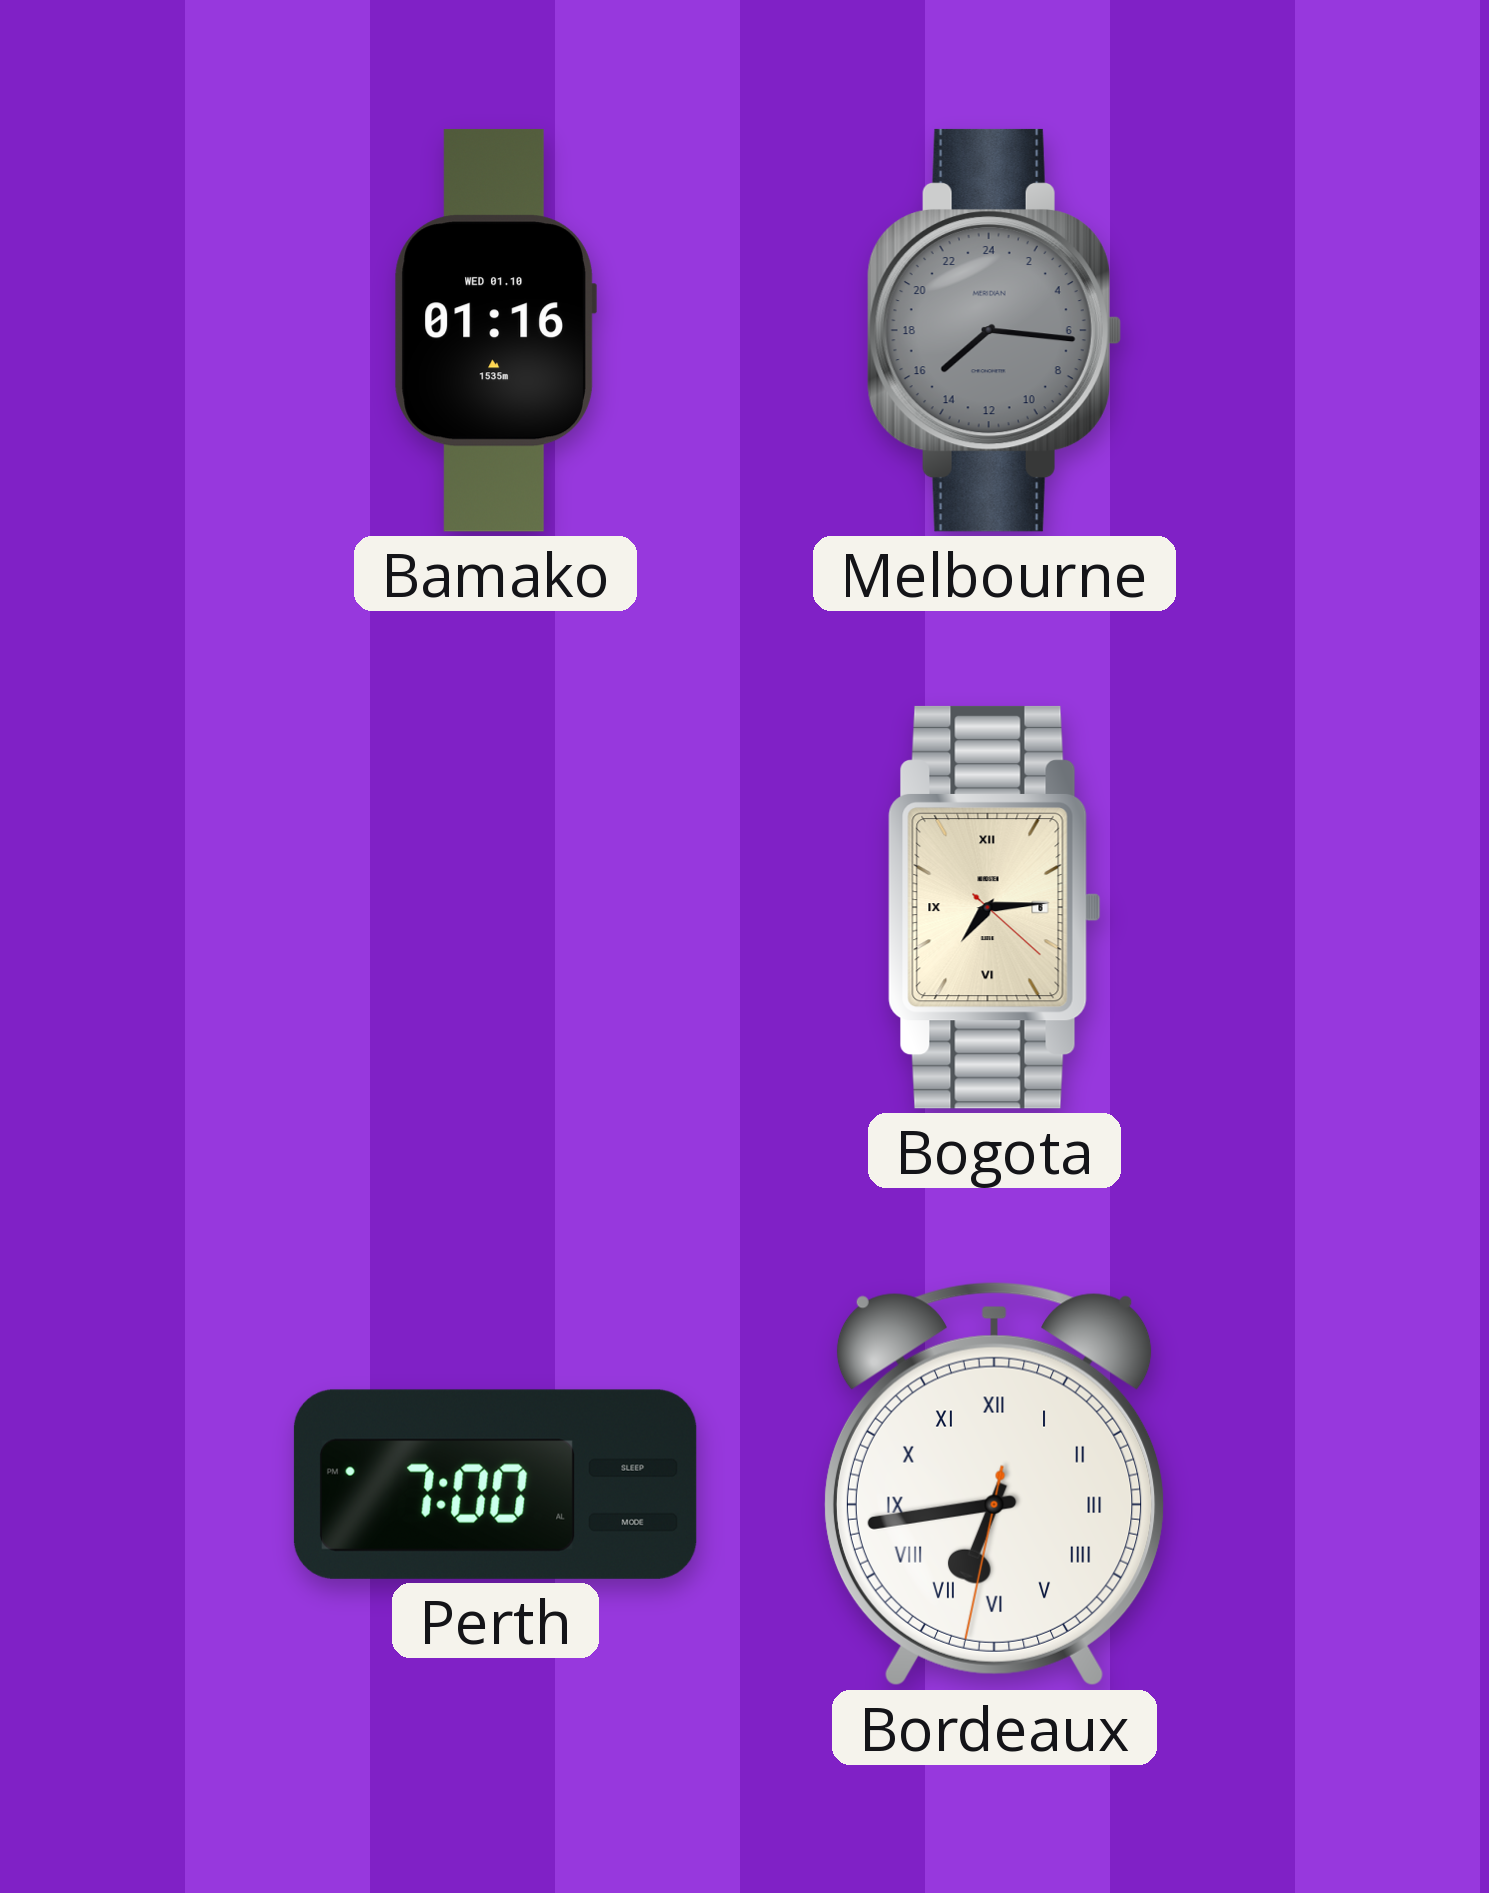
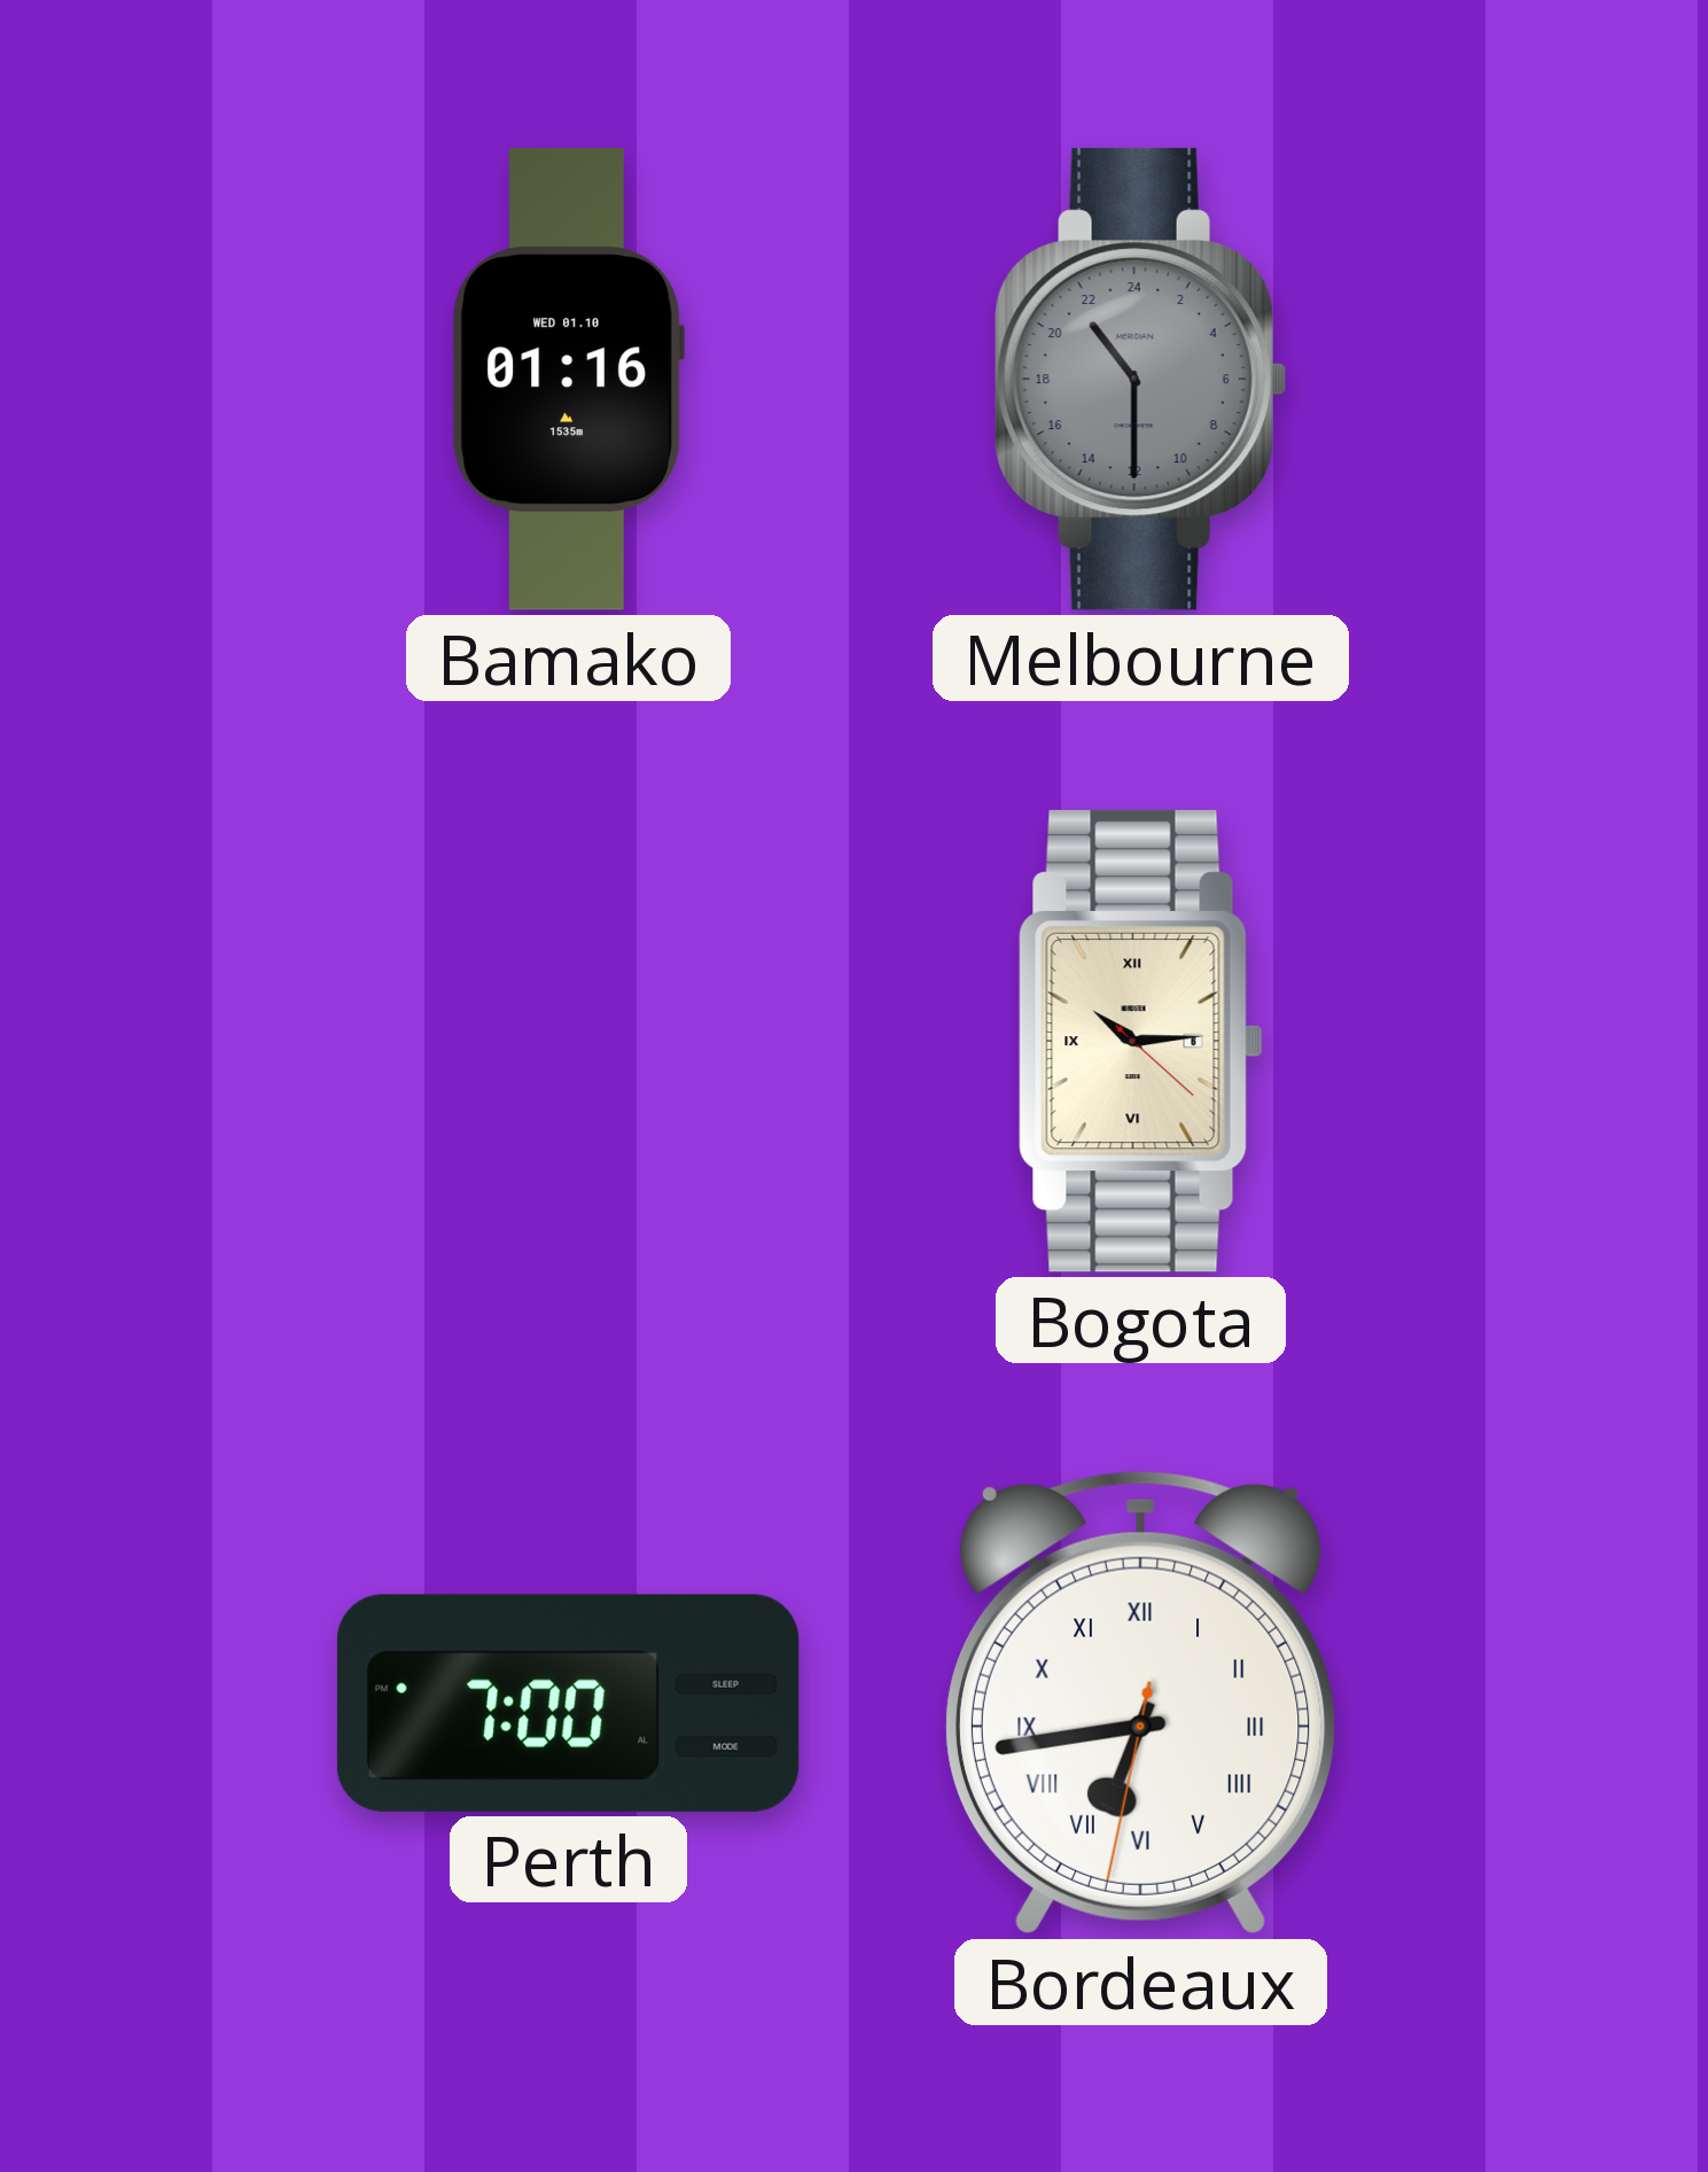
Melbourne: 15:16 -> 21:30
Bogota: 7:14 -> 10:14
